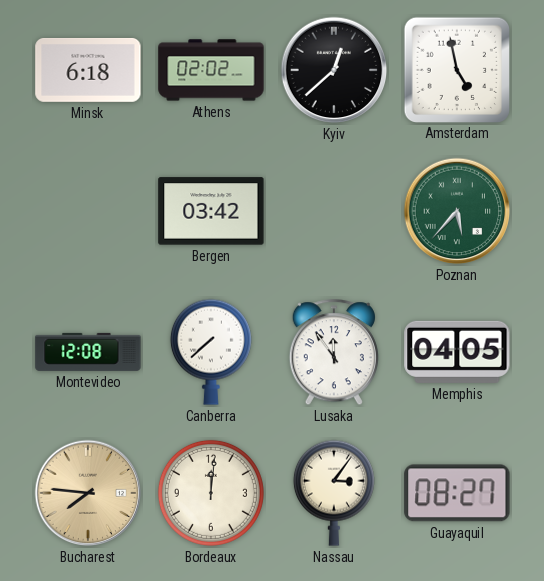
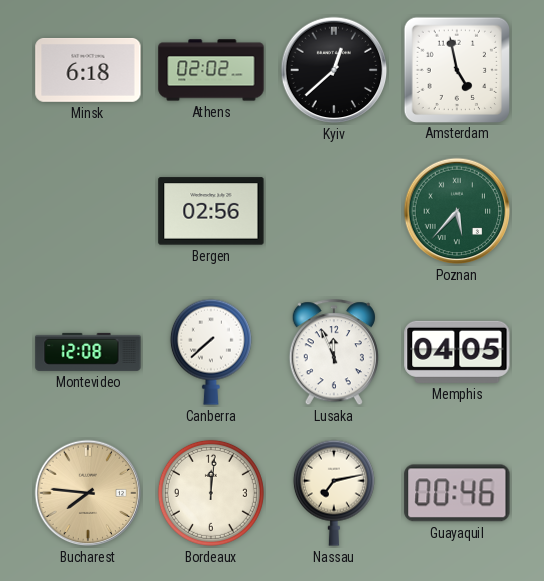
Bergen: 03:42 -> 02:56
Lusaka: 11:54 -> 11:56
Nassau: 3:06 -> 7:13
Guayaquil: 08:27 -> 00:46
